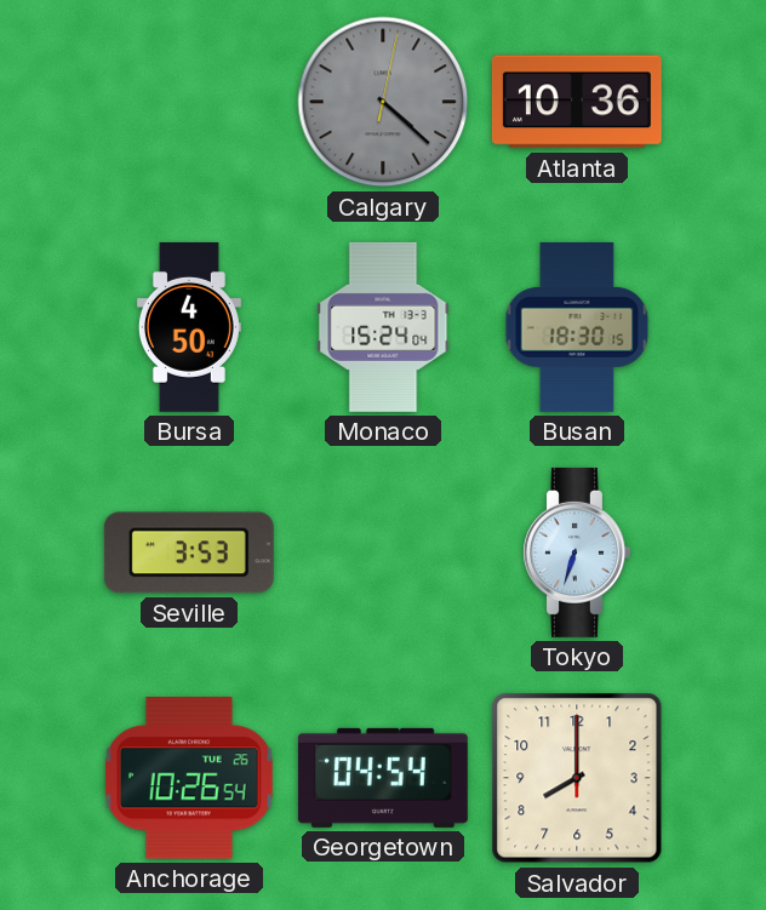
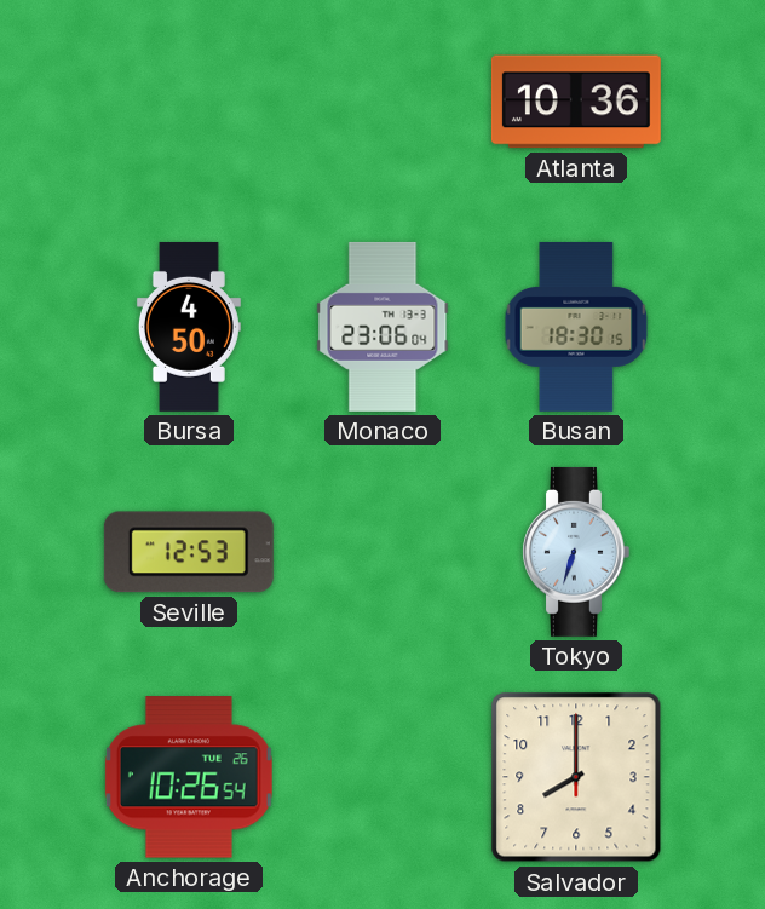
Calgary: 4:22 -> none
Monaco: 15:24 -> 23:06
Seville: 3:53 -> 12:53
Georgetown: 04:54 -> none
